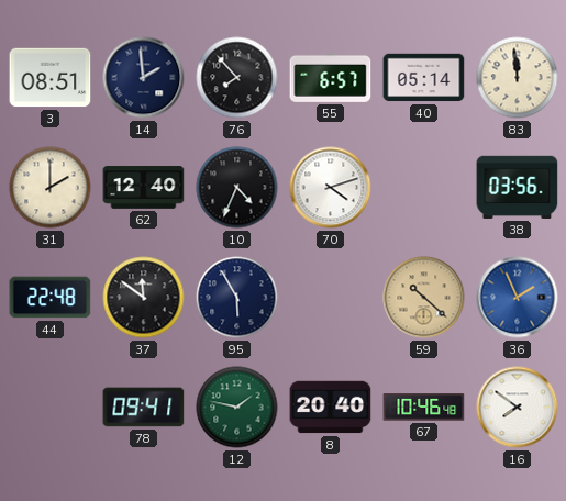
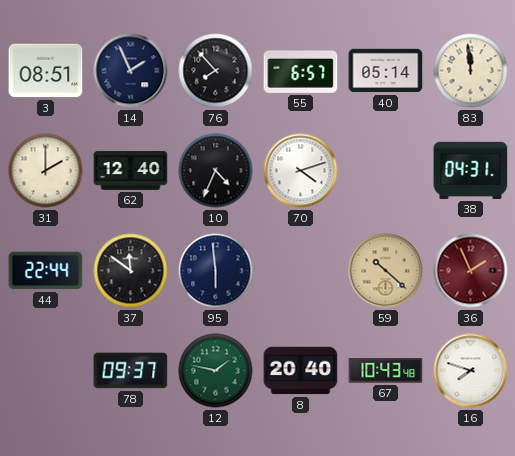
14: 1:59 -> 1:56
38: 03:56 -> 04:31
44: 22:48 -> 22:44
95: 5:55 -> 5:59
36 dial: blue -> burgundy
78: 09:41 -> 09:37
67: 10:46 -> 10:43
16: 7:51 -> 7:48
